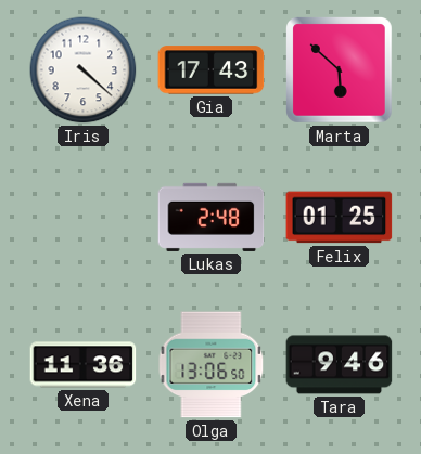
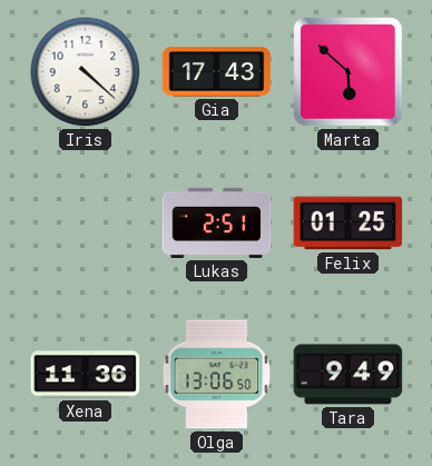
Lukas: 2:48 -> 2:51
Tara: 9:46 -> 9:49
